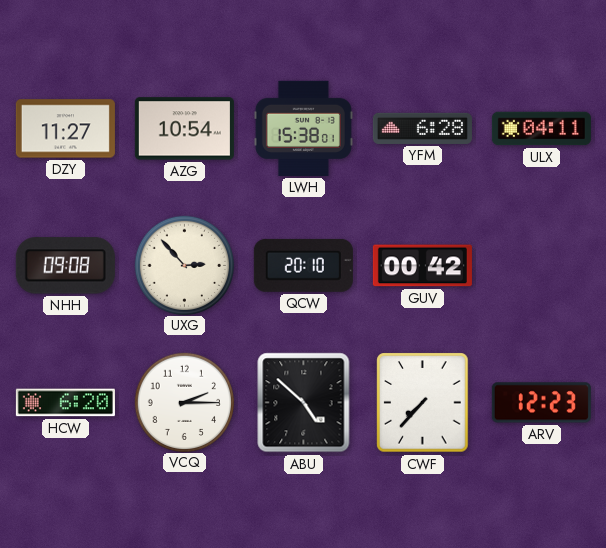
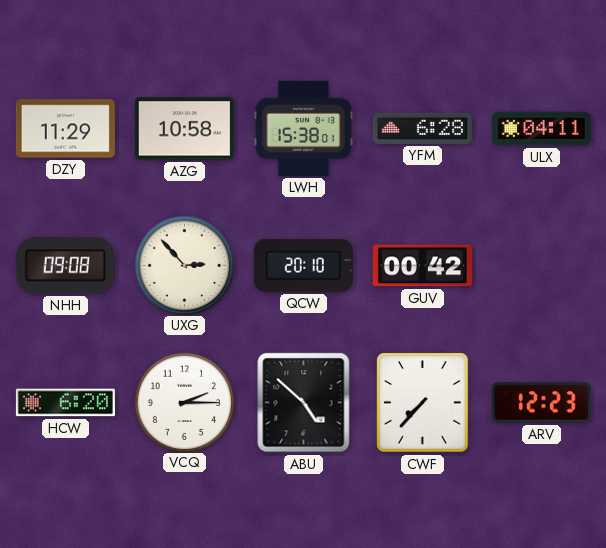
DZY: 11:27 -> 11:29
AZG: 10:54 -> 10:58
